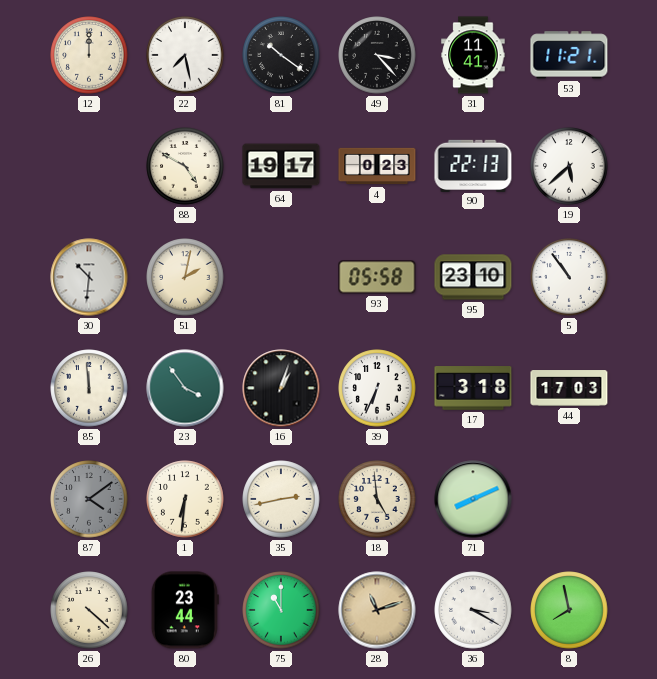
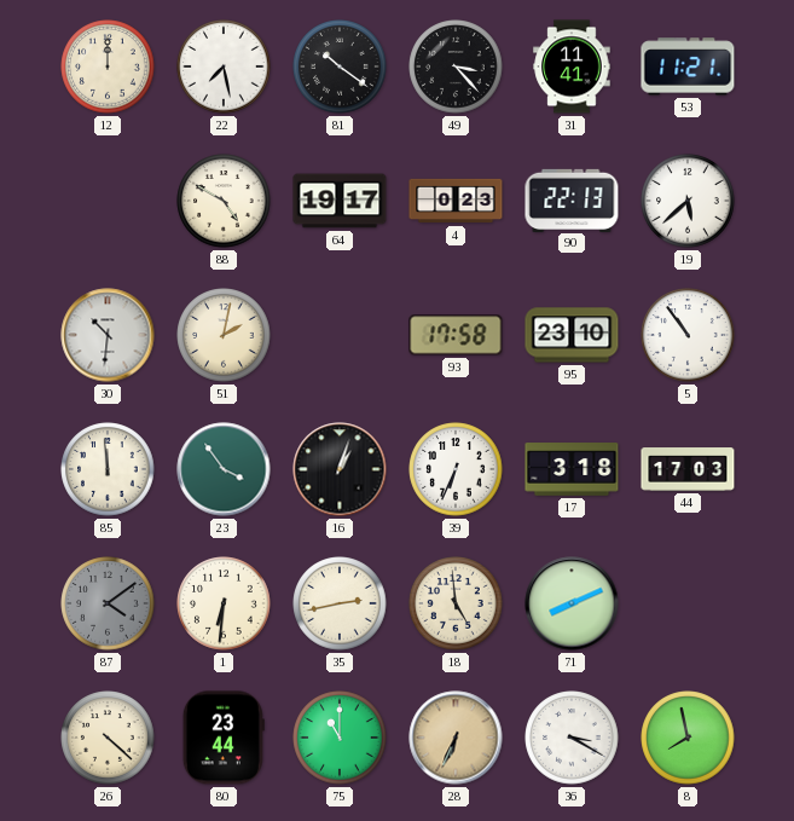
93: 05:58 -> 17:58
28: 11:12 -> 6:34
